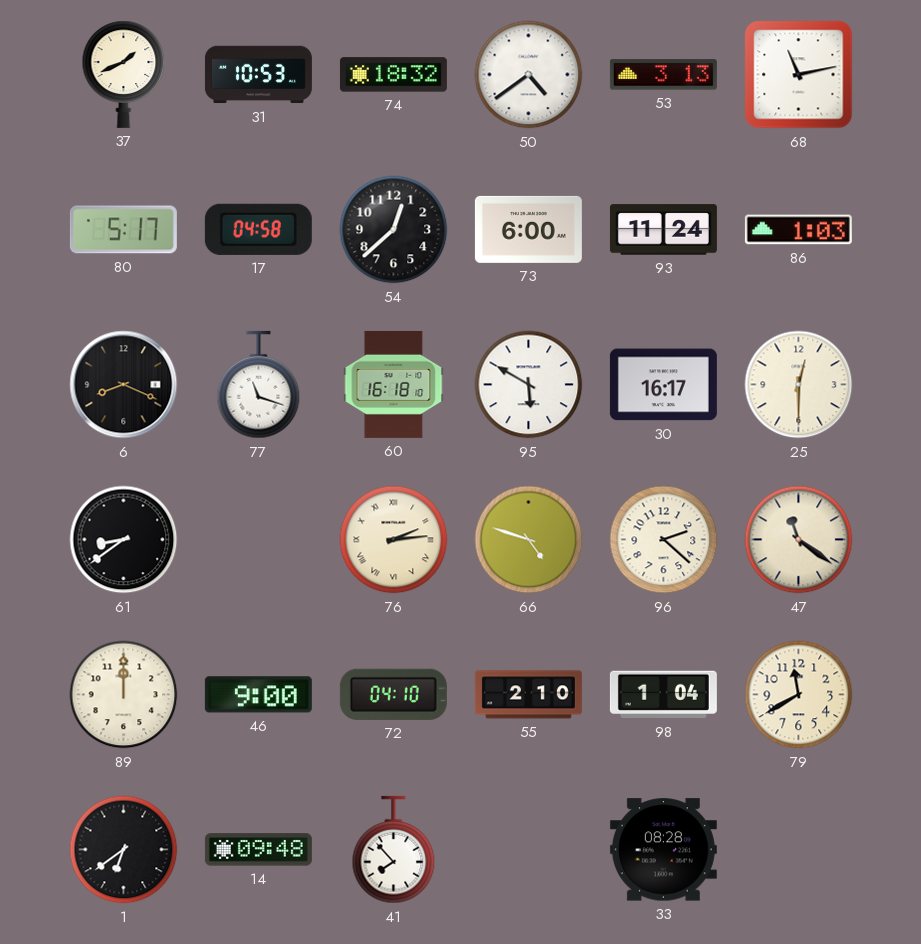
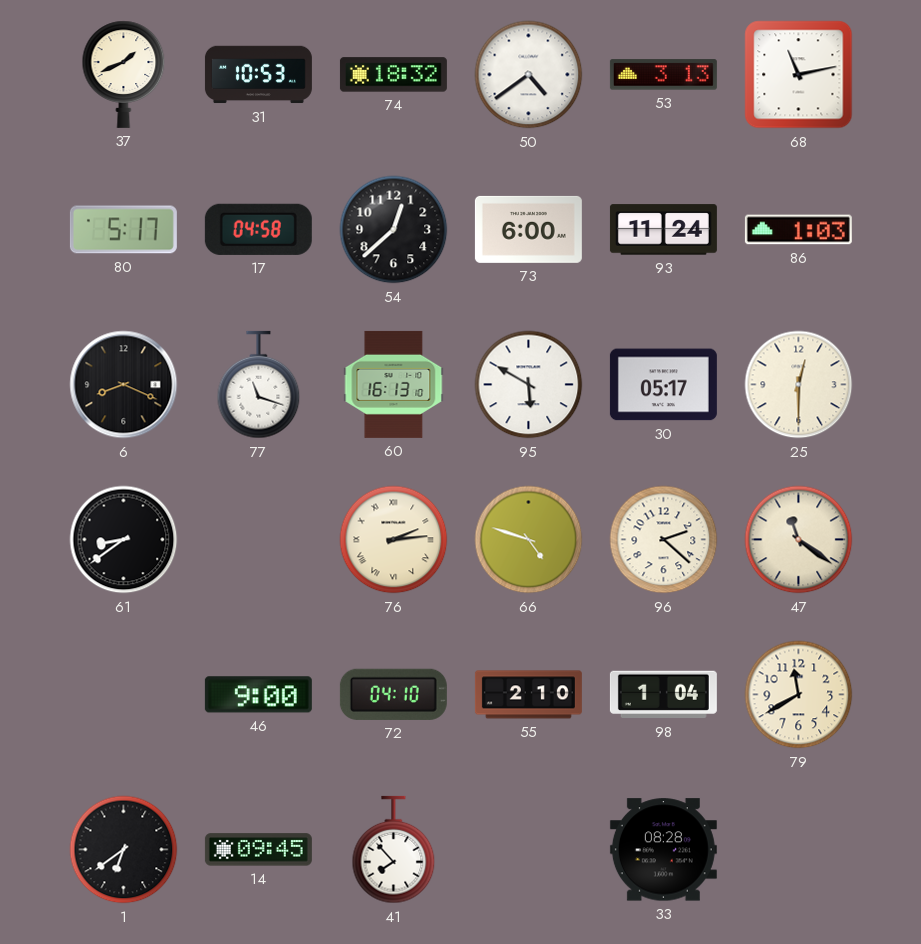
60: 16:18 -> 16:13
30: 16:17 -> 05:17
89: 12:00 -> none
14: 09:48 -> 09:45
